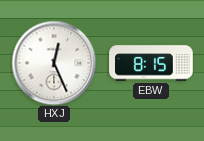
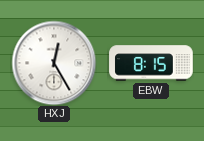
HXJ: 12:26 -> 12:25
